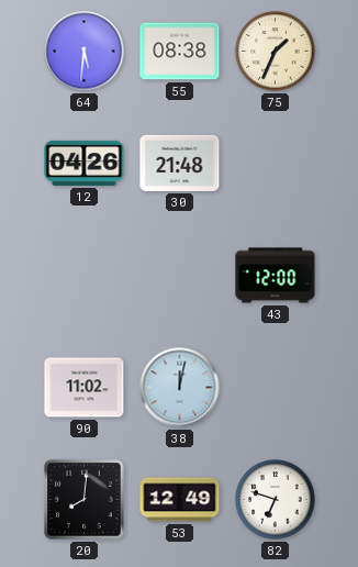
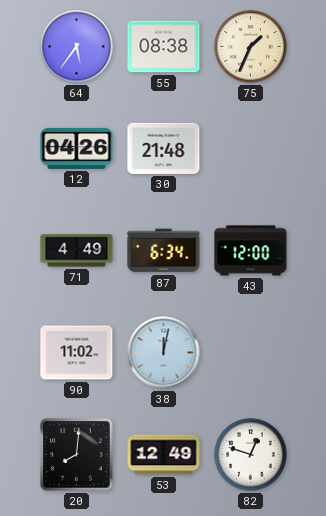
64: 5:31 -> 5:36
71: none -> 4:49
87: none -> 6:34
82: 6:48 -> 12:48
